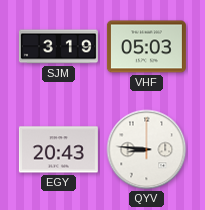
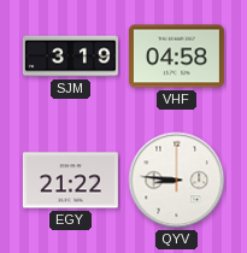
VHF: 05:03 -> 04:58
EGY: 20:43 -> 21:22
